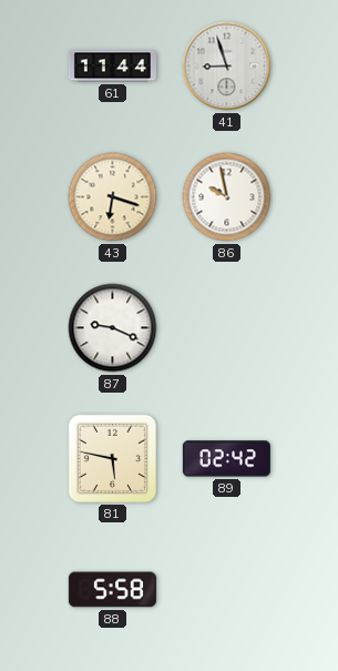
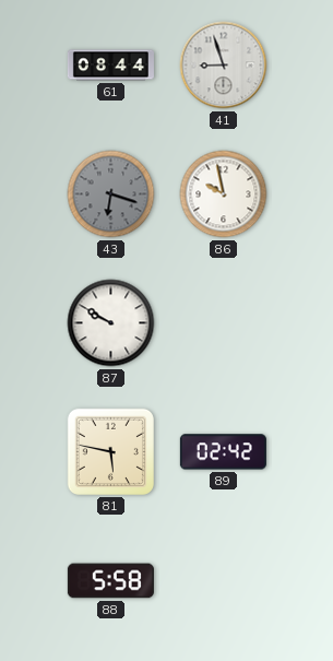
61: 11:44 -> 08:44
43 dial: cream -> grey
87: 9:19 -> 9:50
